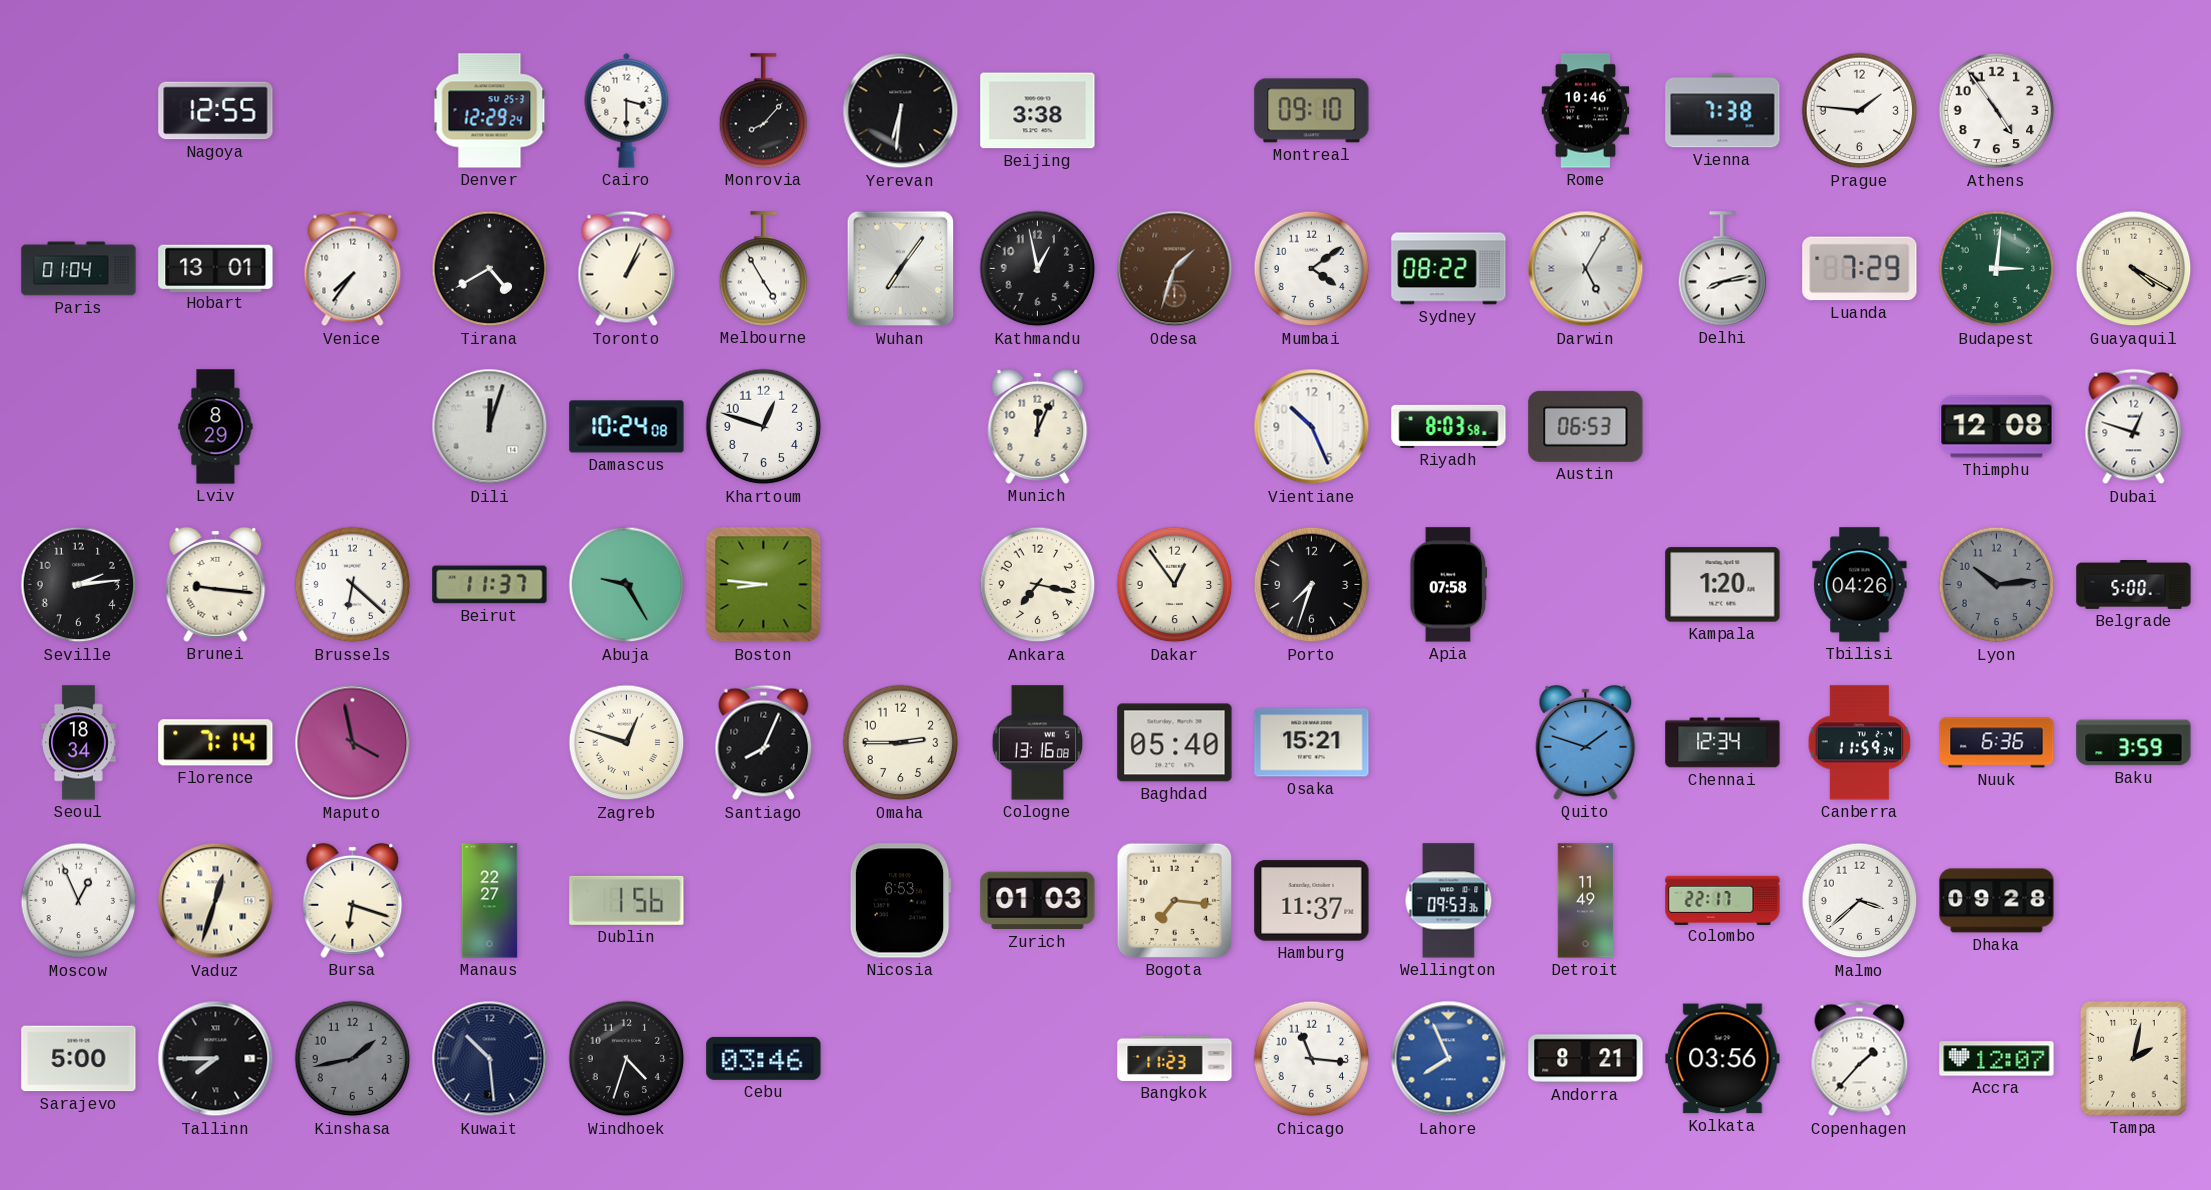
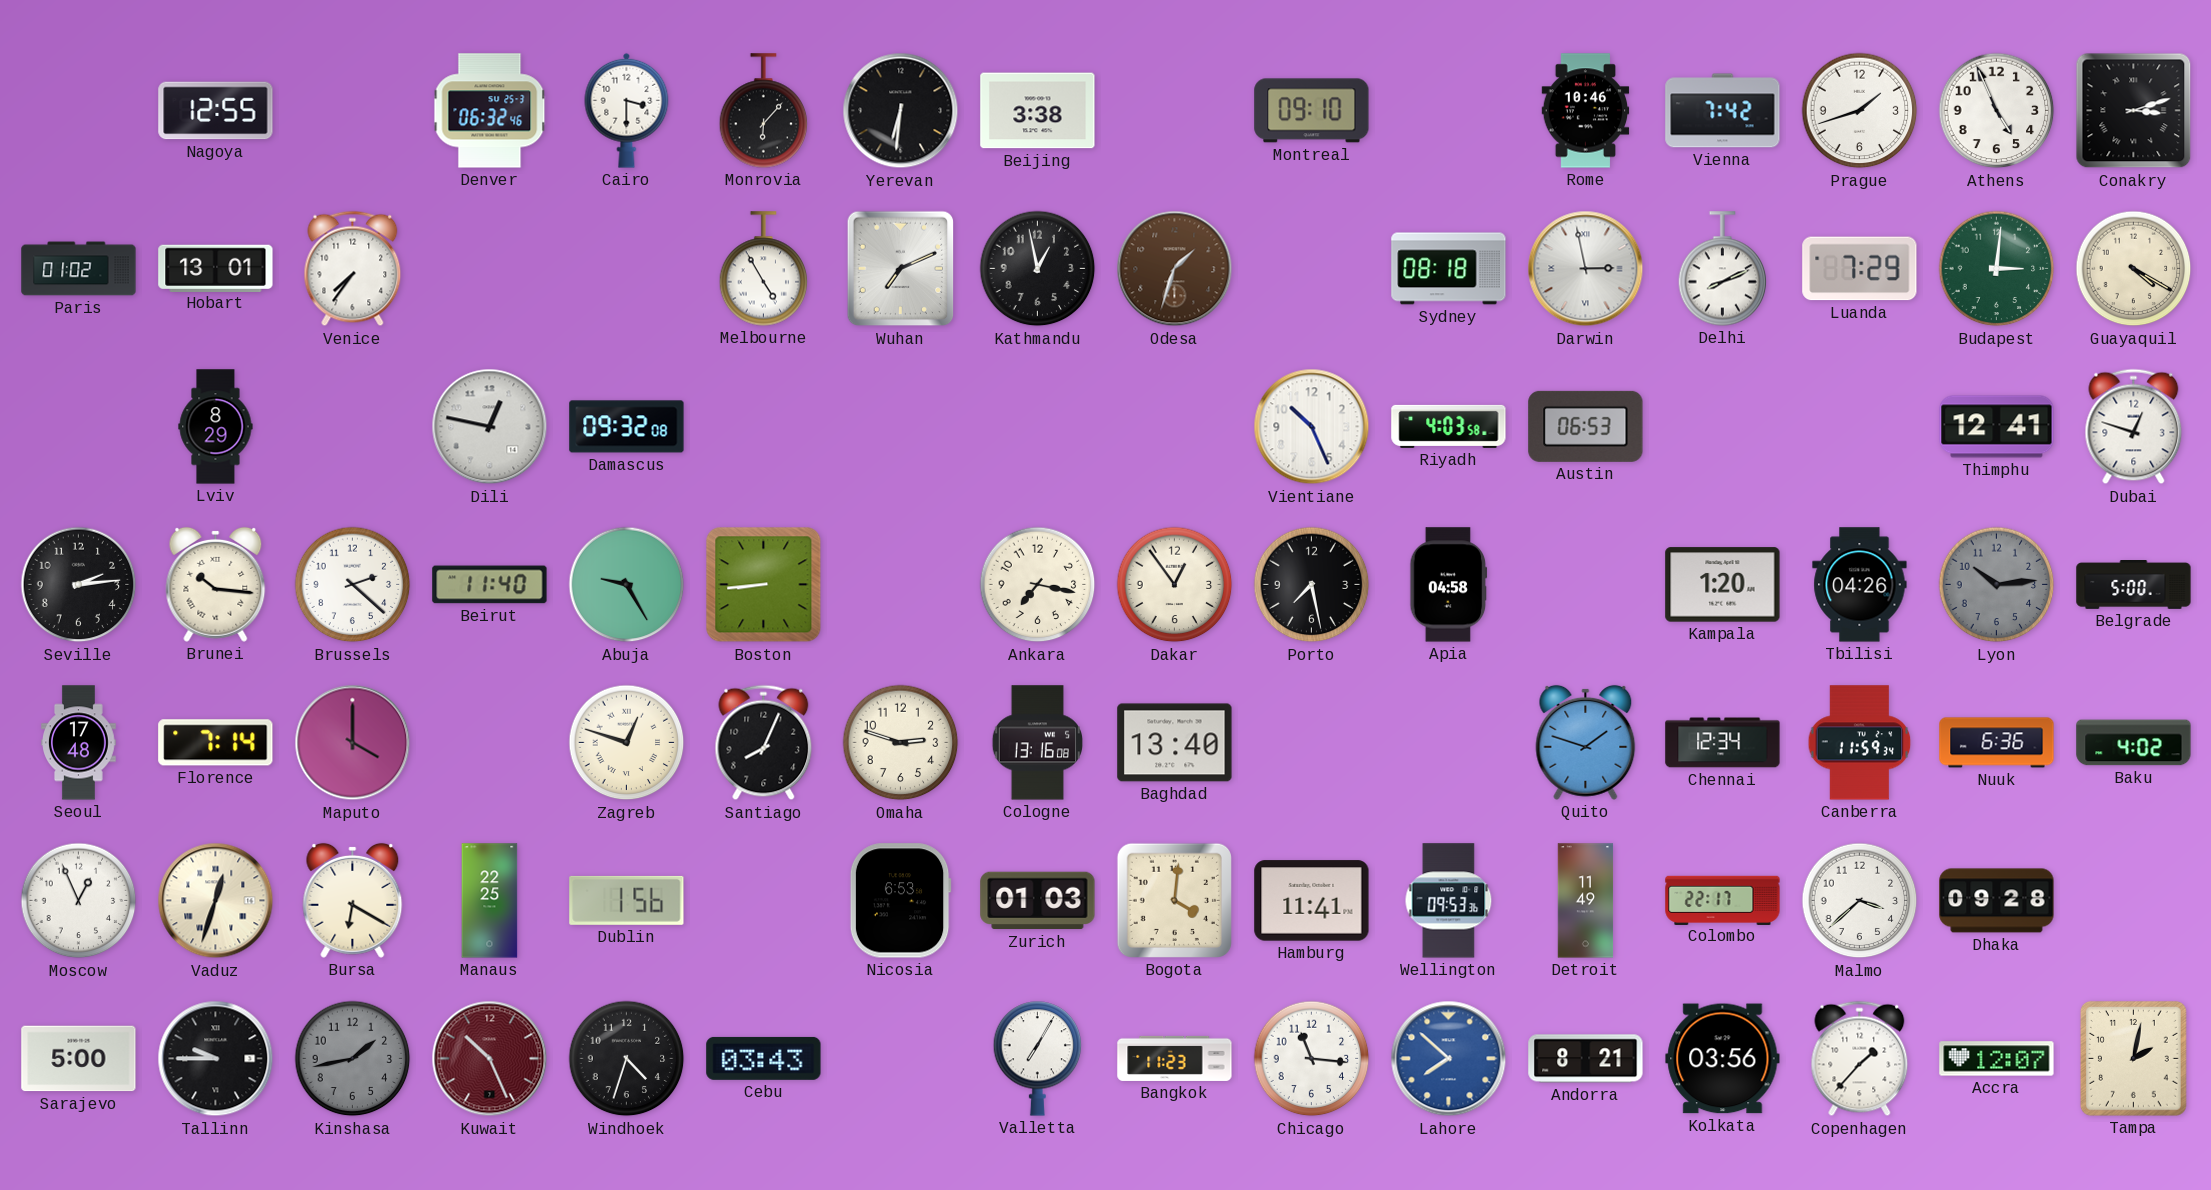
Denver: 12:29 -> 06:32
Monrovia: 8:07 -> 6:07
Vienna: 7:38 -> 7:42
Prague: 1:46 -> 1:42
Athens: 4:54 -> 4:56
Conakry: none -> 3:12
Paris: 01:04 -> 01:02
Tirana: 4:40 -> none
Toronto: 1:04 -> none
Wuhan: 7:06 -> 7:11
Mumbai: 4:09 -> none
Sydney: 08:22 -> 08:18
Darwin: 5:05 -> 2:58
Delhi: 8:13 -> 8:11
Dili: 12:03 -> 12:47
Damascus: 10:24 -> 09:32
Khartoum: 12:48 -> none
Munich: 12:04 -> none
Riyadh: 8:03 -> 4:03
Thimphu: 12:08 -> 12:41
Brunei: 9:16 -> 10:16
Brussels: 6:22 -> 2:22
Beirut: 11:37 -> 11:40
Boston: 8:46 -> 8:44
Porto: 7:33 -> 7:28
Apia: 07:58 -> 04:58
Seoul: 18:34 -> 17:48
Maputo: 3:58 -> 4:00
Omaha: 2:45 -> 2:48
Baghdad: 05:40 -> 13:40
Osaka: 15:21 -> none
Baku: 3:59 -> 4:02
Bursa: 6:18 -> 6:20
Manaus: 22:27 -> 22:25
Bogota: 7:16 -> 4:01
Hamburg: 11:37 -> 11:41
Tallinn: 7:45 -> 9:45
Kuwait: 10:29 -> 10:26
Kuwait dial: navy -> burgundy
Cebu: 03:46 -> 03:43
Valletta: none -> 7:05
Lahore: 7:56 -> 7:52
